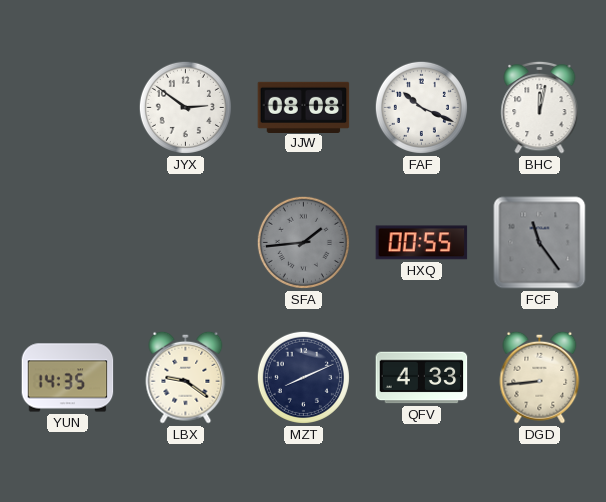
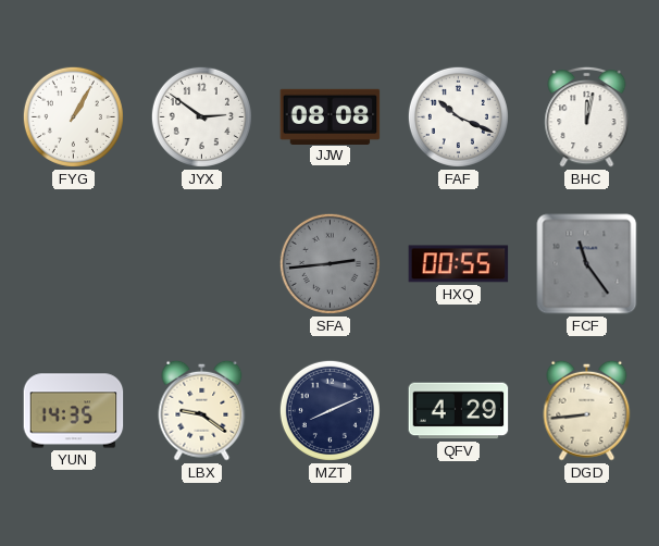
FYG: none -> 1:05
SFA: 1:44 -> 2:44
QFV: 4:33 -> 4:29
